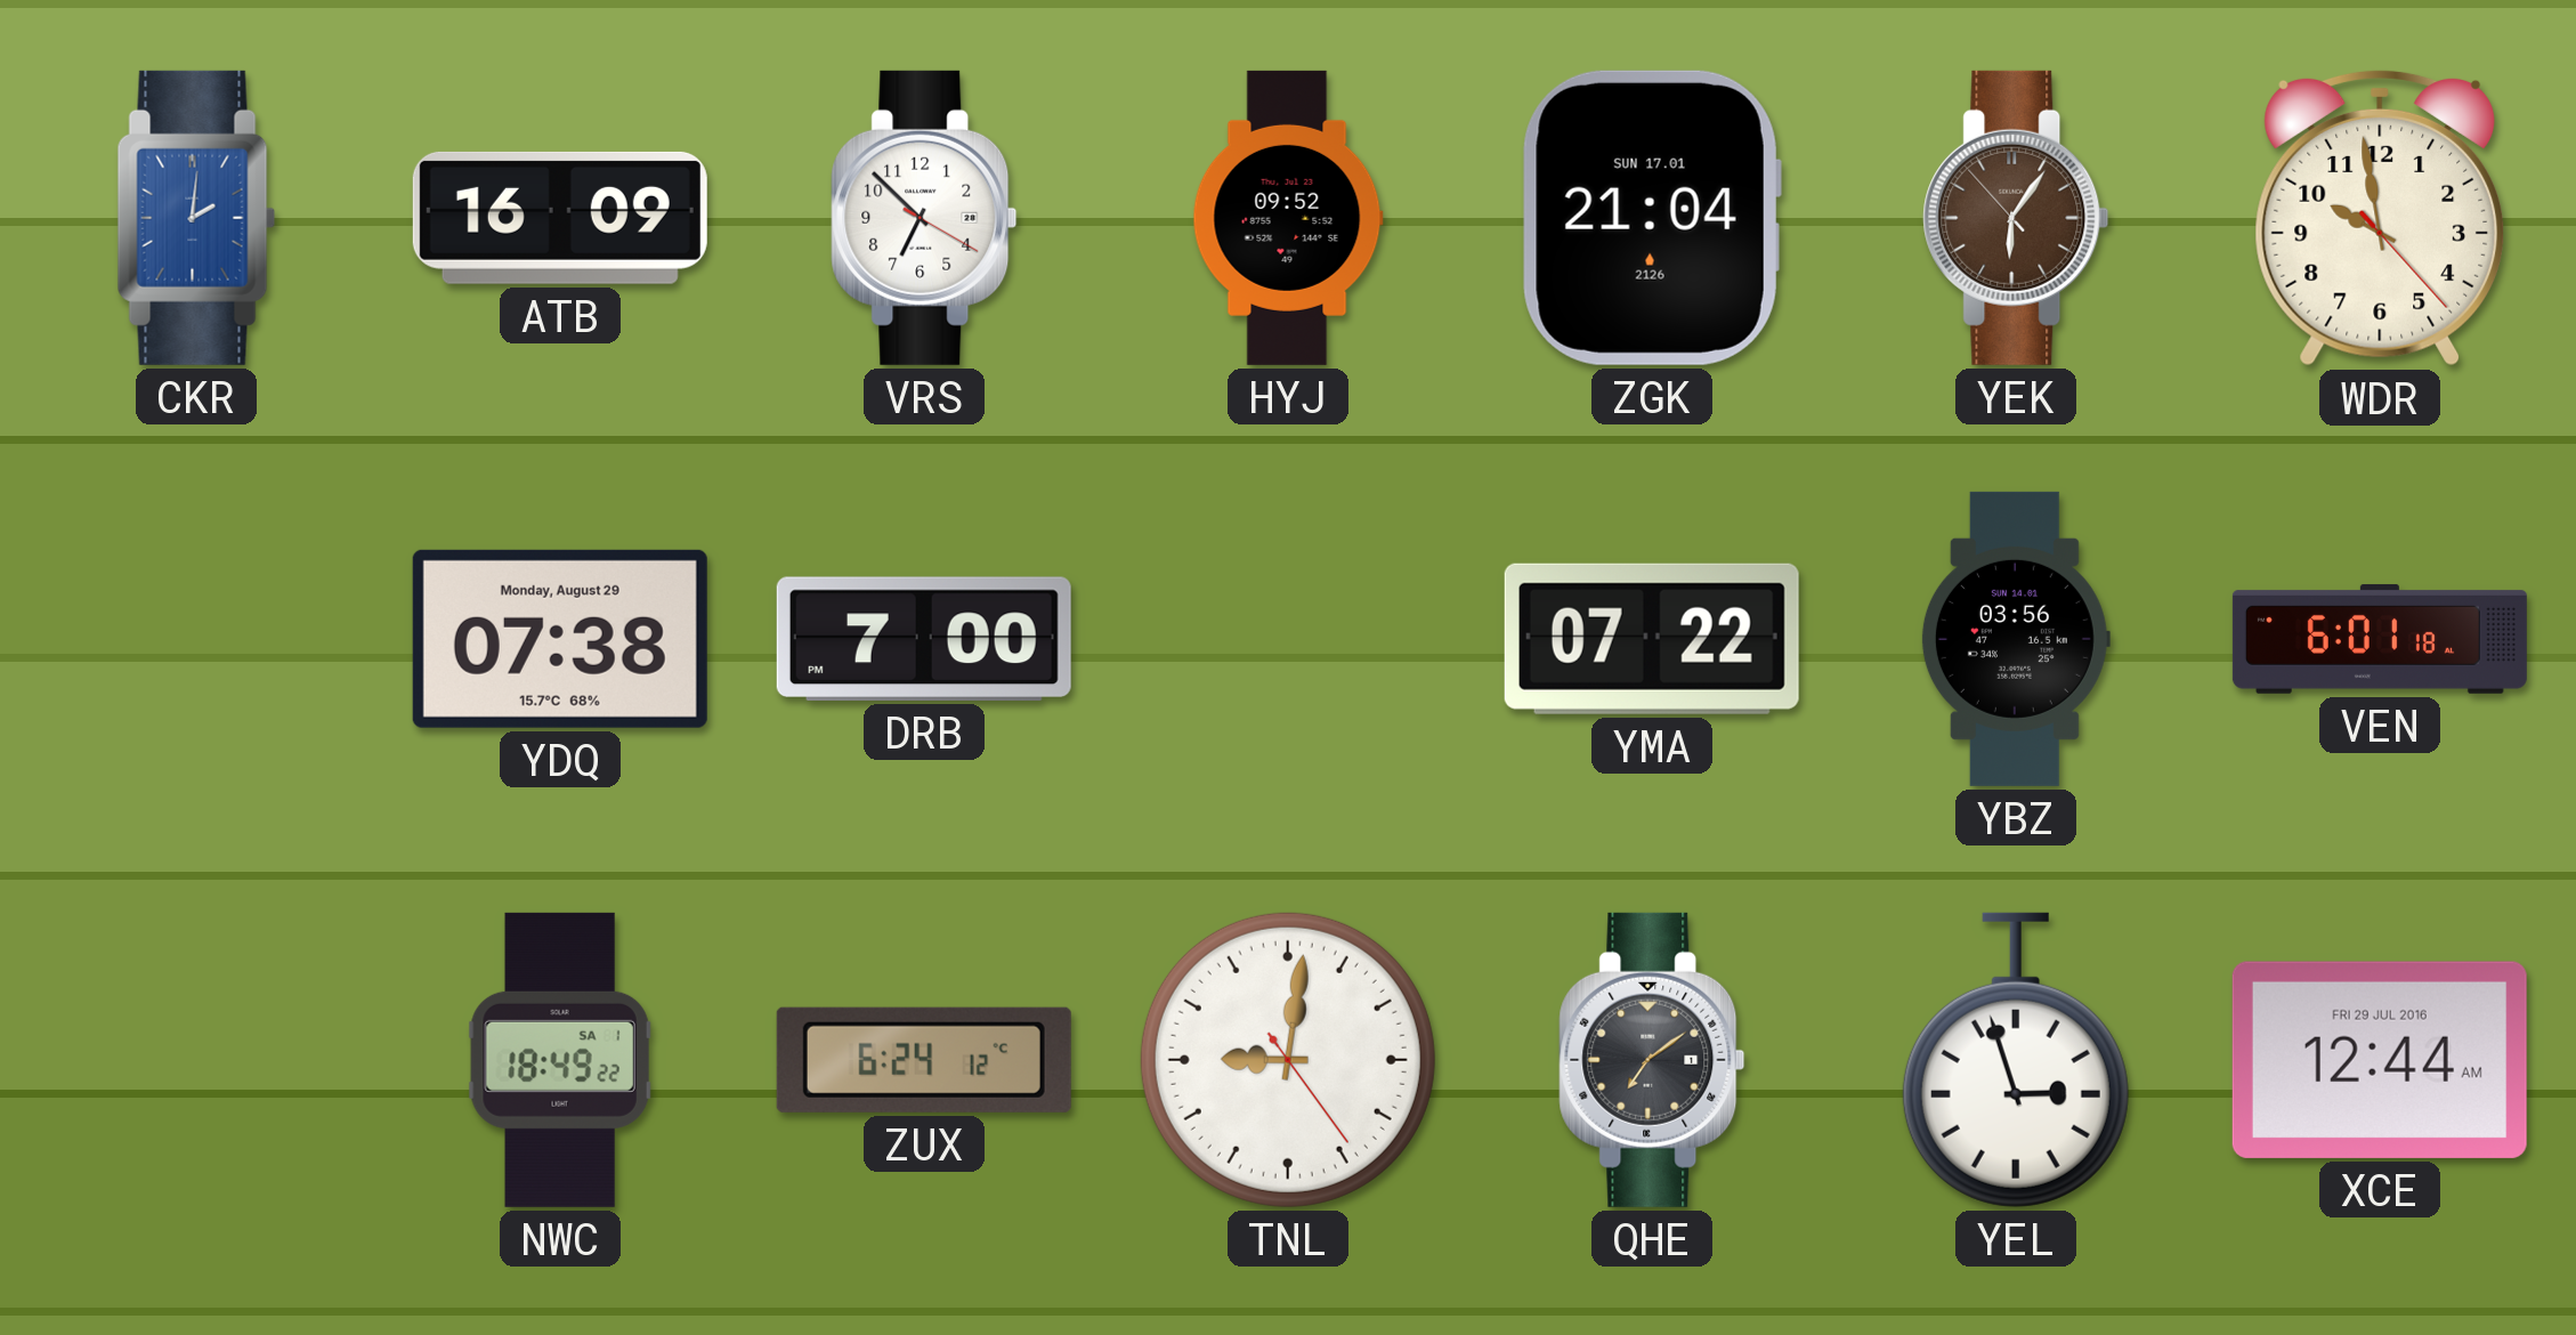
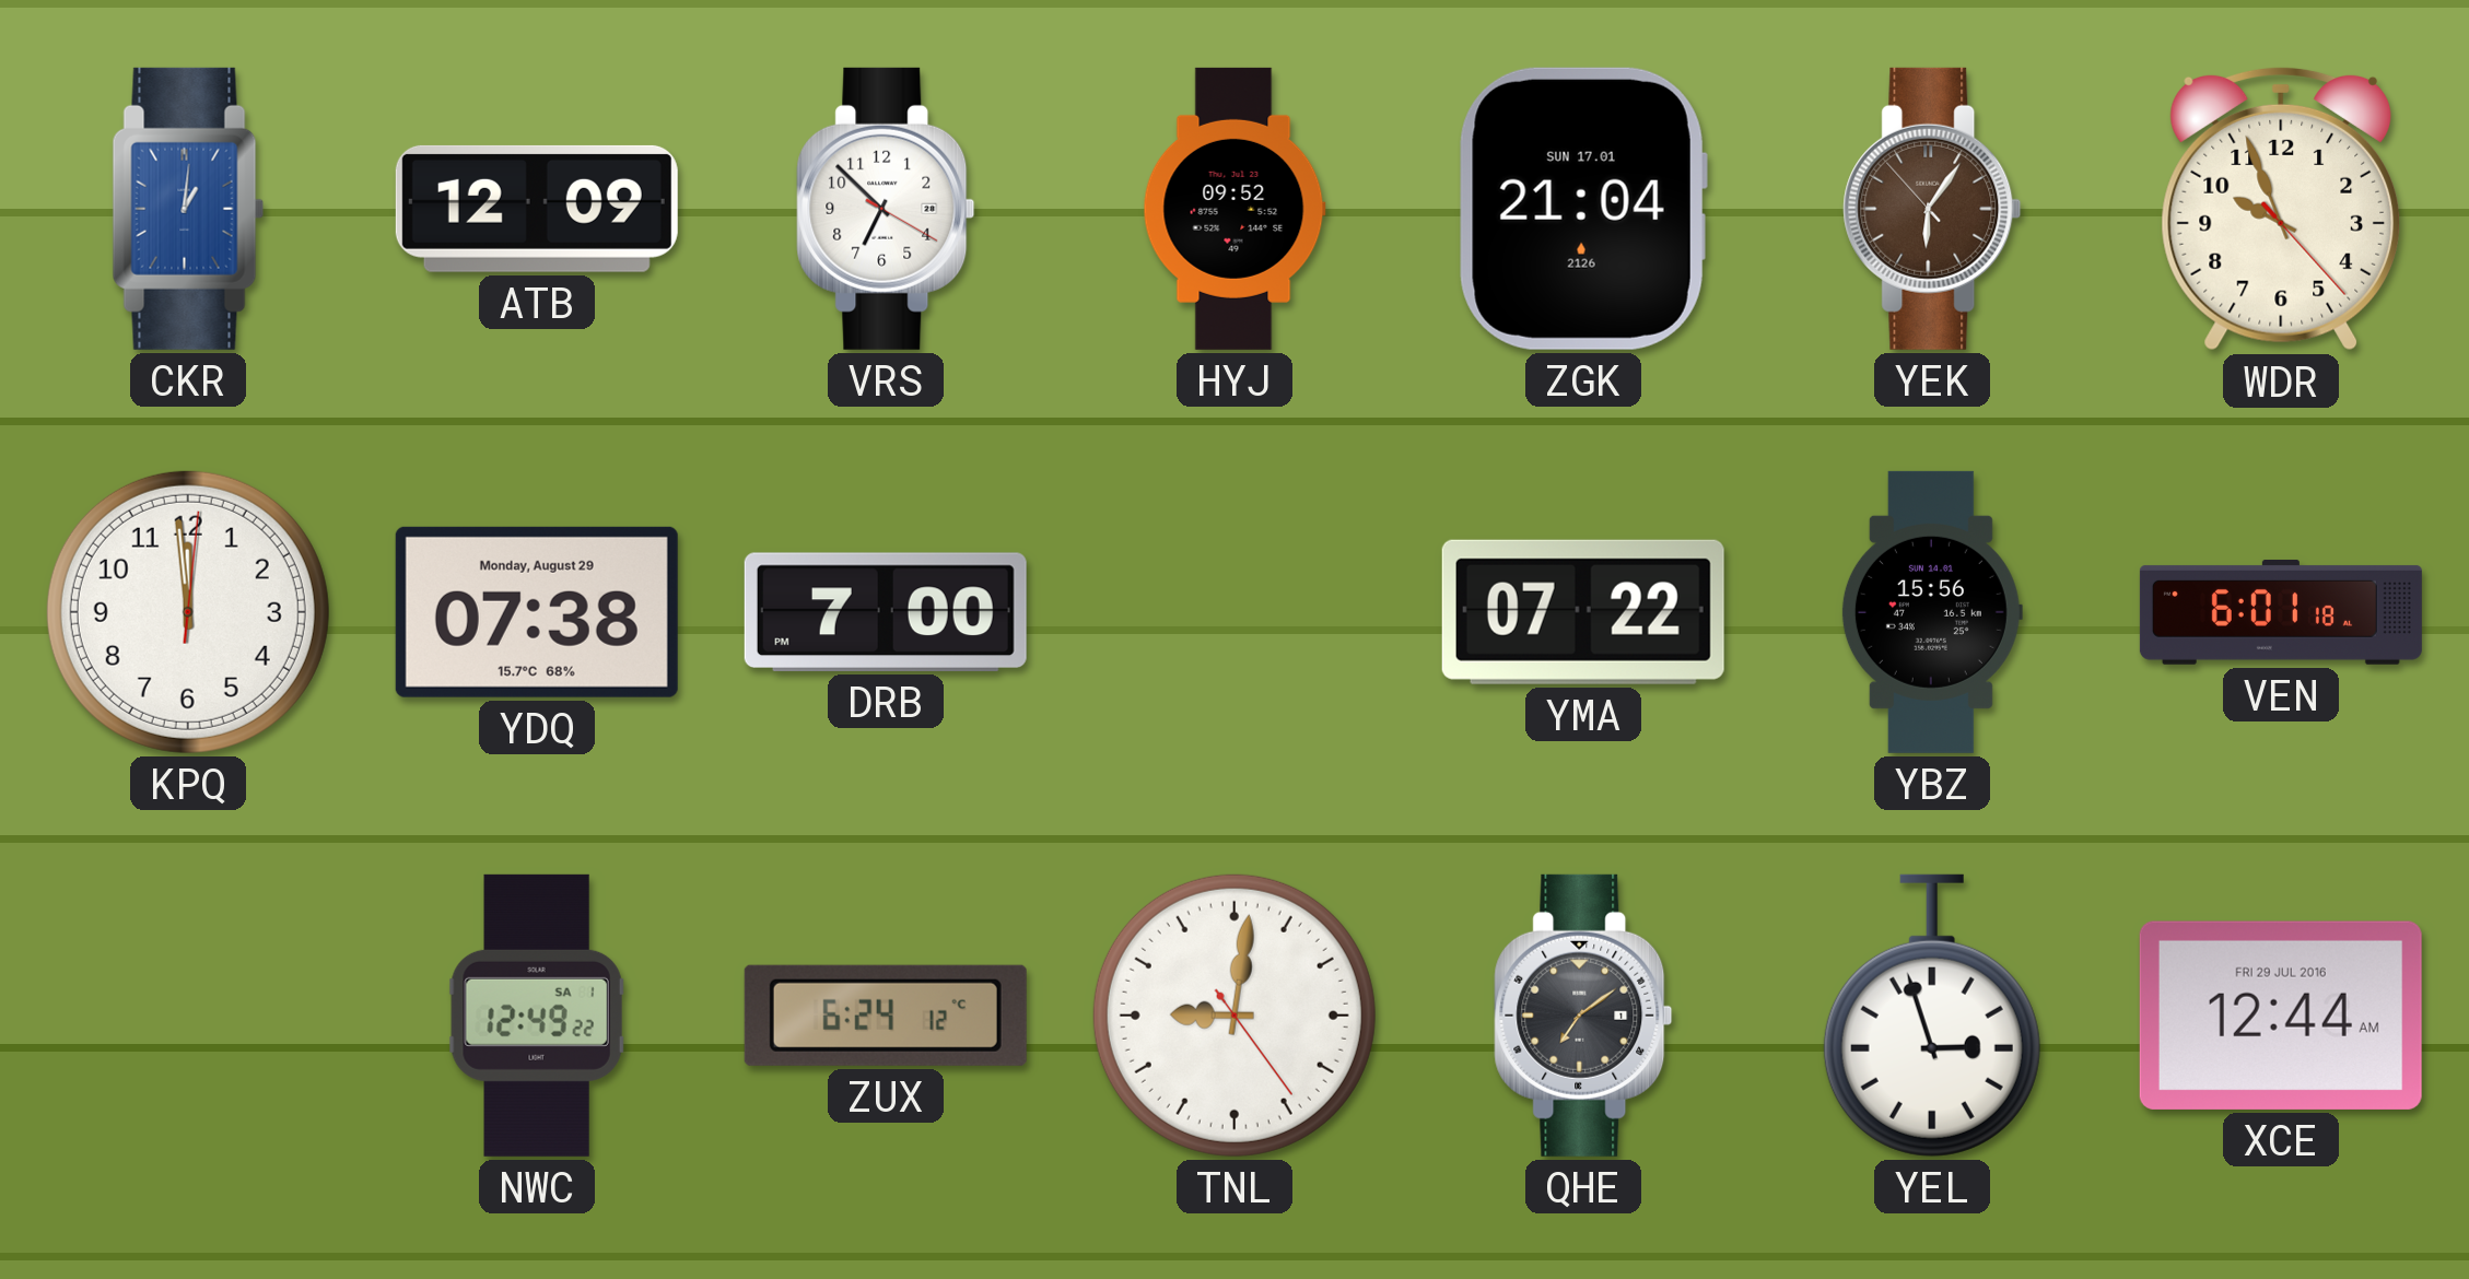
CKR: 2:01 -> 1:01
ATB: 16:09 -> 12:09
WDR: 9:58 -> 9:56
KPQ: none -> 11:59
YBZ: 03:56 -> 15:56
NWC: 18:49 -> 12:49
